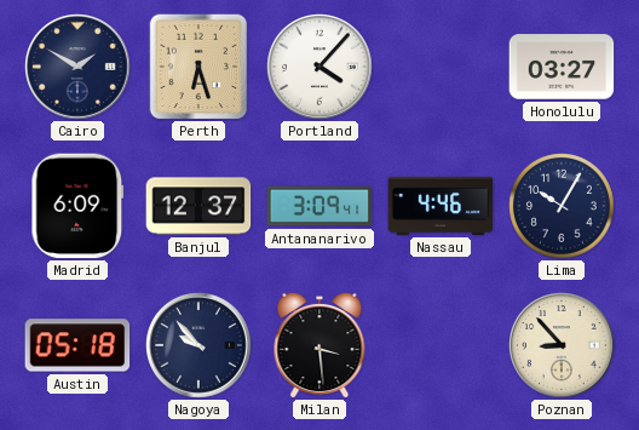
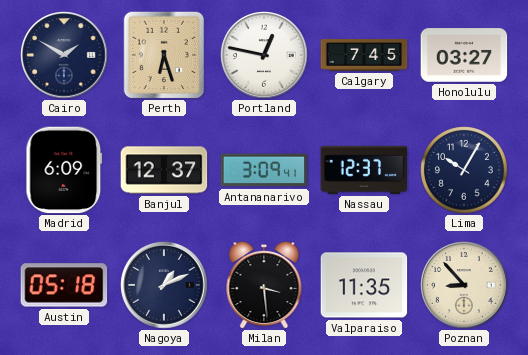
Portland: 4:07 -> 12:47
Calgary: none -> 7:45
Nassau: 4:46 -> 12:37
Nagoya: 9:53 -> 1:11
Valparaiso: none -> 11:35
